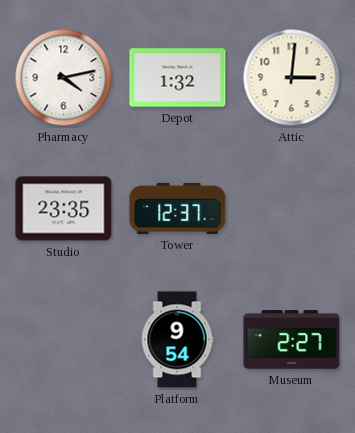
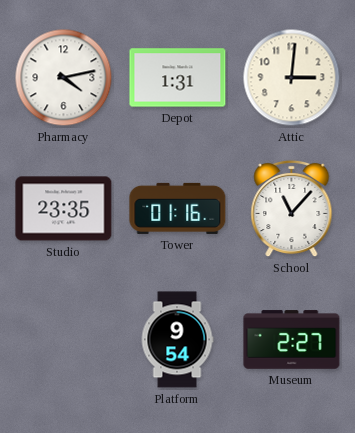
Depot: 1:32 -> 1:31
Tower: 12:37 -> 01:16
School: none -> 11:07
